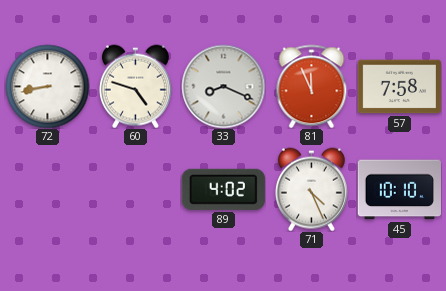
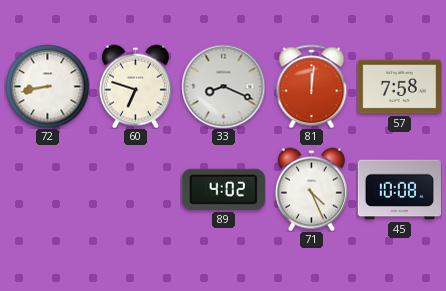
60: 4:48 -> 6:48
81: 11:56 -> 12:01
45: 10:10 -> 10:08
